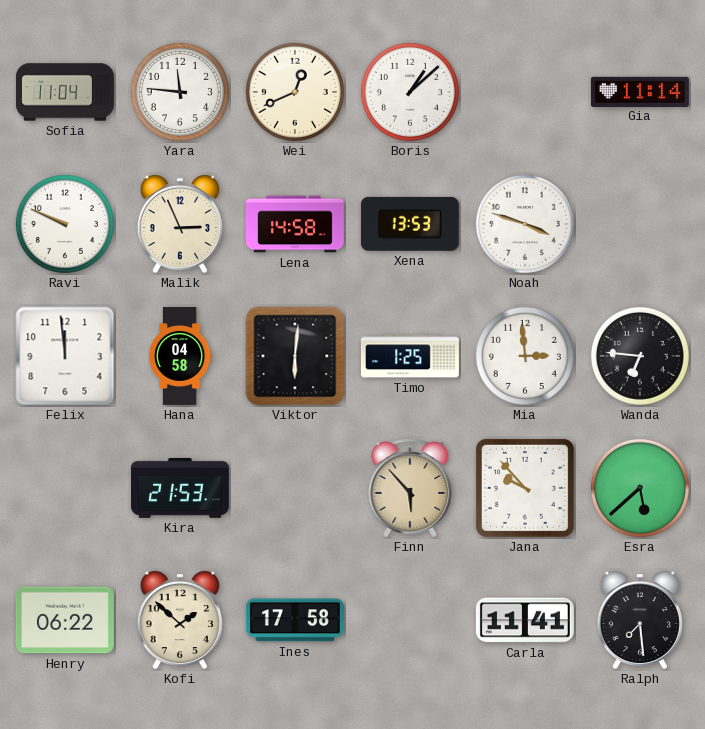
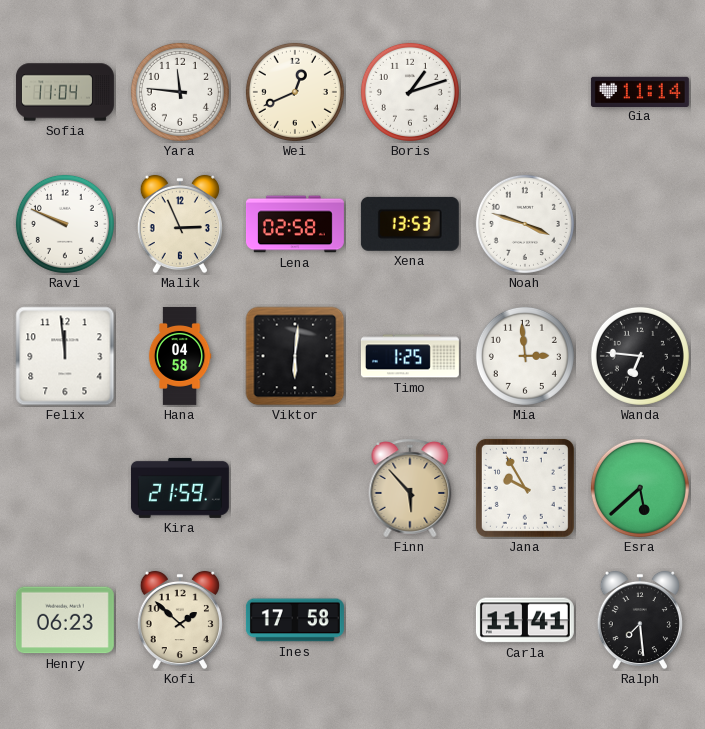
Boris: 1:08 -> 1:12
Lena: 14:58 -> 02:58
Kira: 21:53 -> 21:59
Jana: 9:53 -> 9:55
Henry: 06:22 -> 06:23
